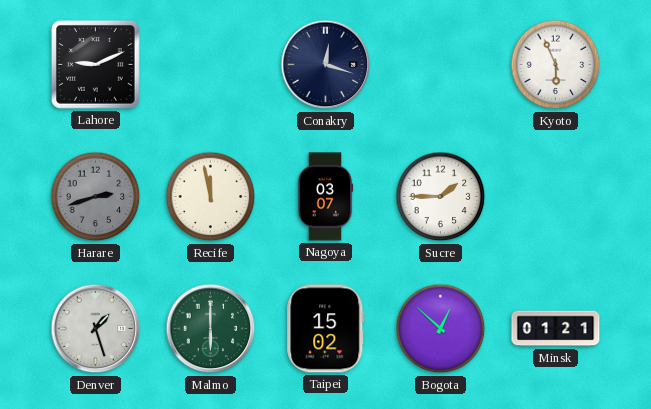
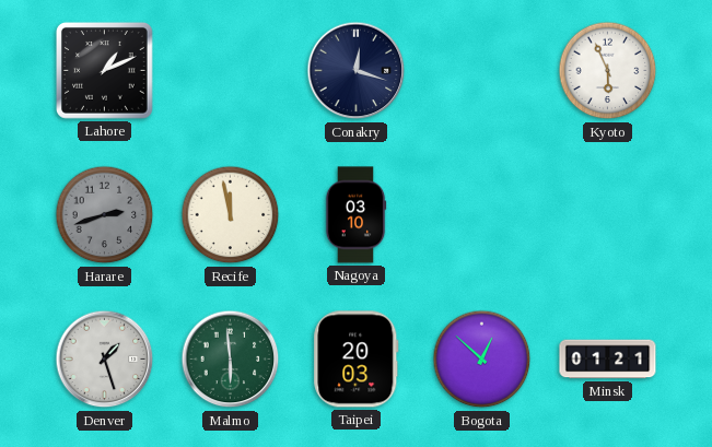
Lahore: 9:11 -> 1:11
Nagoya: 03:07 -> 03:10
Sucre: 1:45 -> none
Malmo: 6:00 -> 5:59
Taipei: 15:02 -> 20:03
